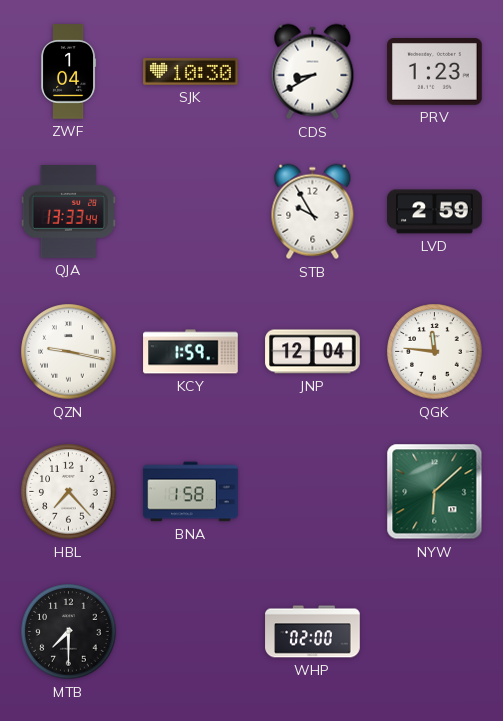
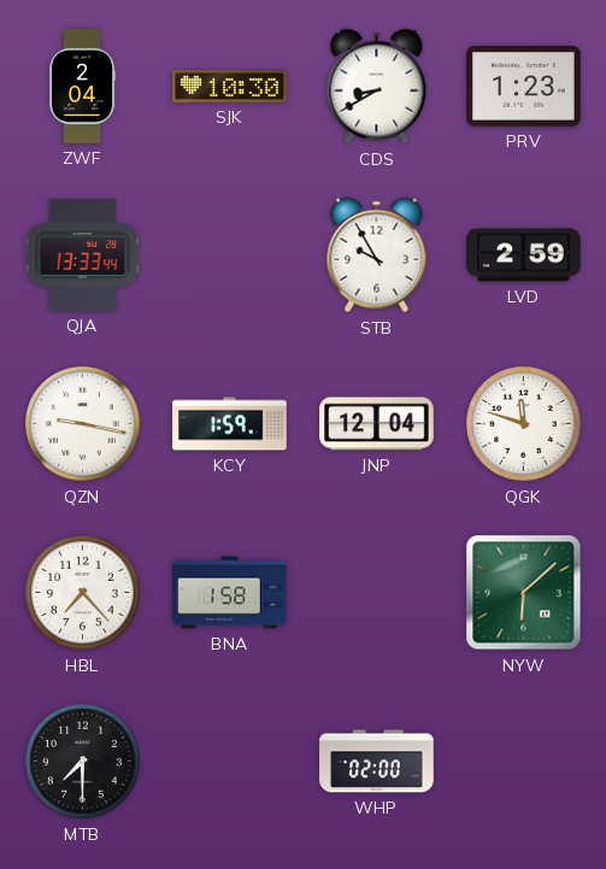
ZWF: 1:04 -> 2:04
QGK: 11:46 -> 11:48
